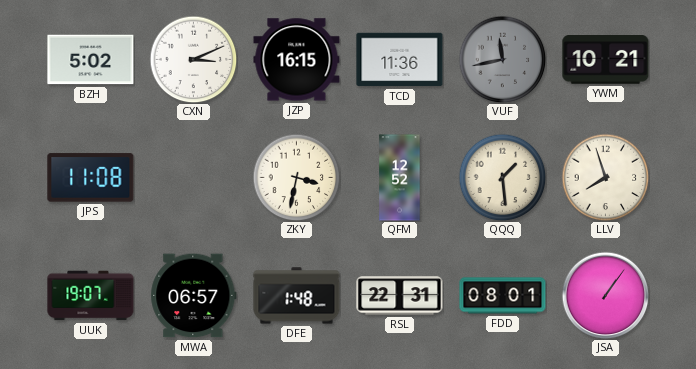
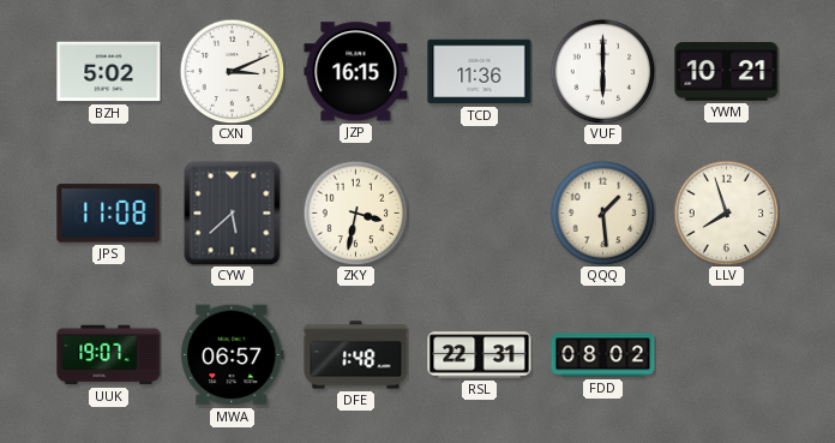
VUF: 11:43 -> 6:00
VUF dial: grey -> white
CYW: none -> 5:38
QFM: 12:52 -> none
FDD: 08:01 -> 08:02
JSA: 1:06 -> none
